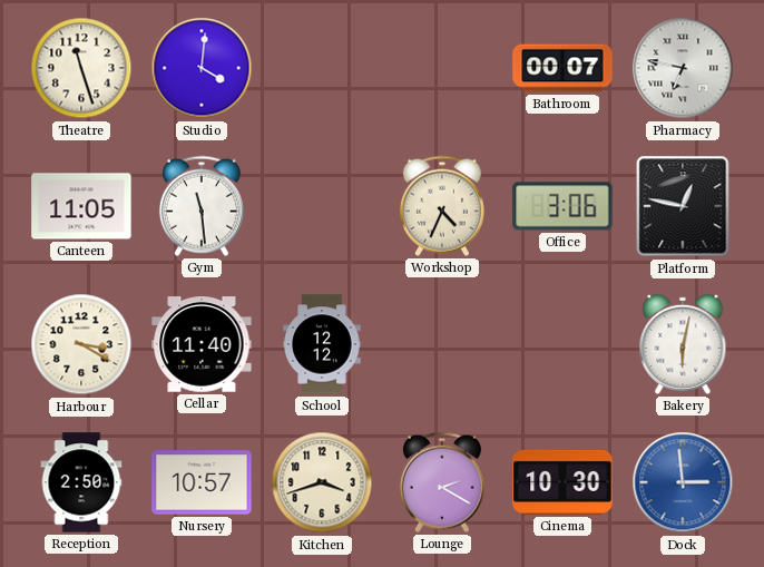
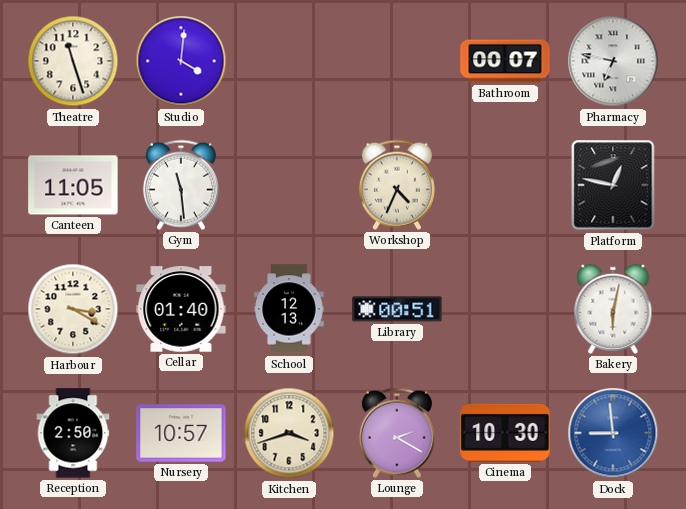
Office: 3:06 -> none
Cellar: 11:40 -> 01:40
School: 12:12 -> 12:13
Library: none -> 00:51
Dock: 2:59 -> 8:59
